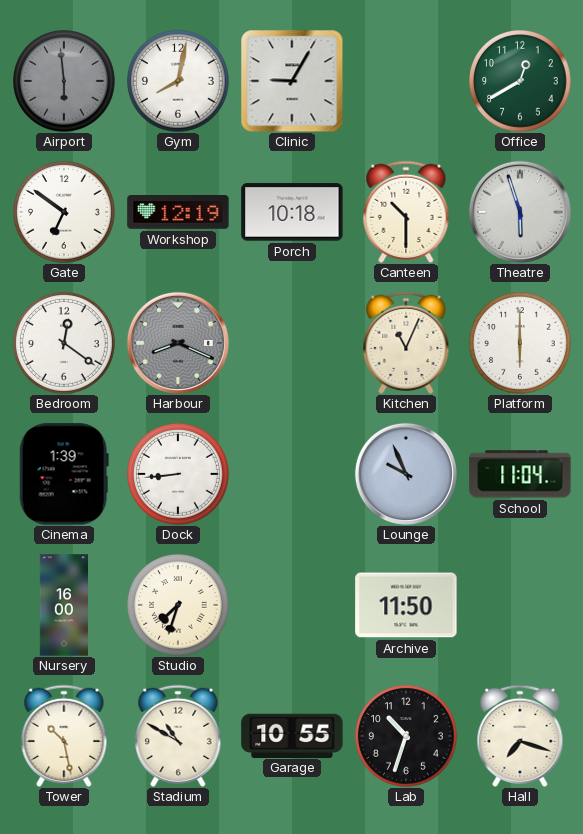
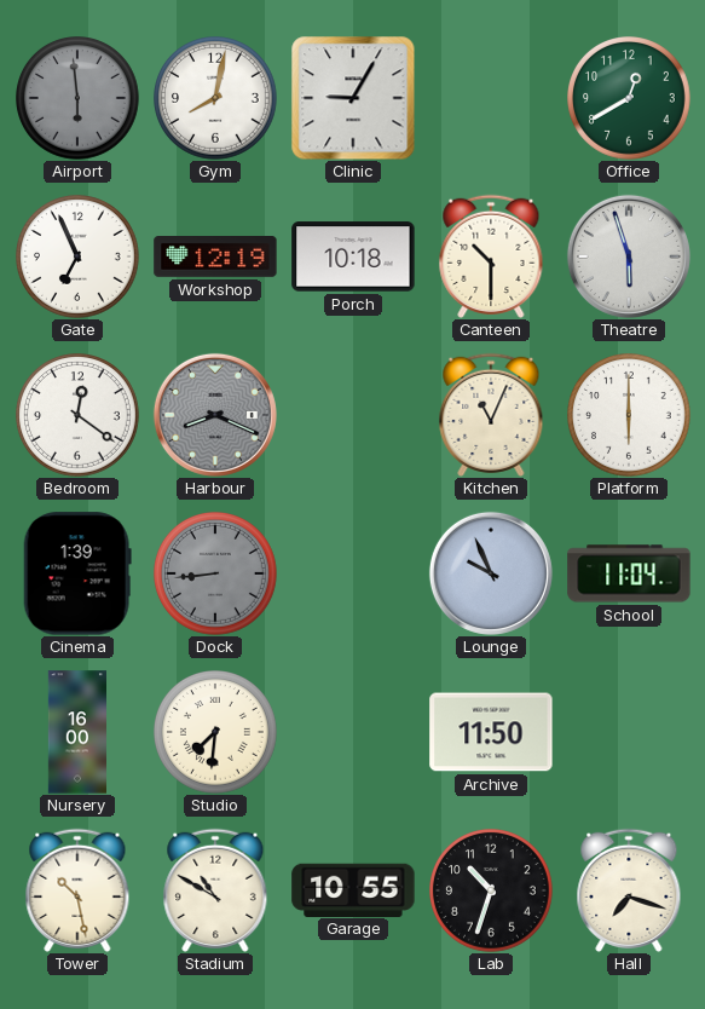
Gate: 6:51 -> 6:56
Dock dial: white -> grey
Studio: 7:33 -> 7:31
